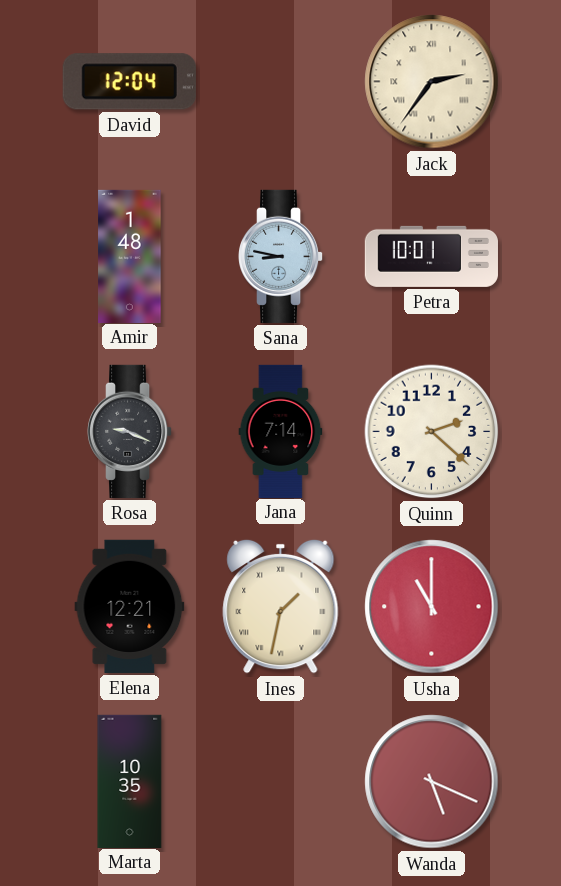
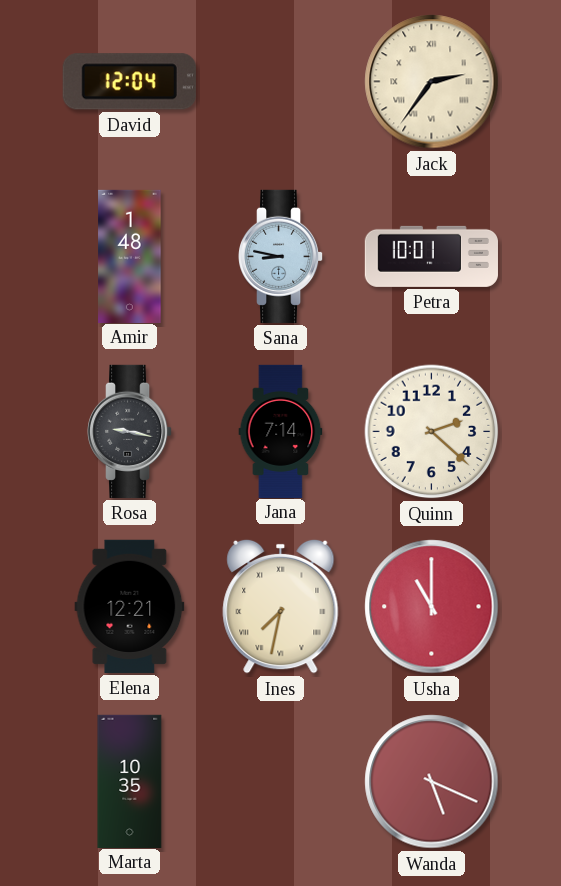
Rosa: 9:19 -> 9:17
Ines: 1:32 -> 7:32
